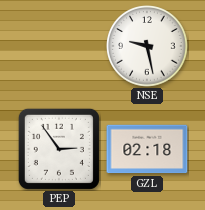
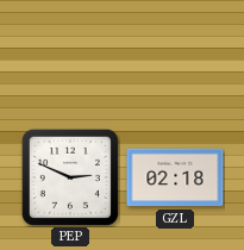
NSE: 9:28 -> none
PEP: 2:54 -> 2:49
